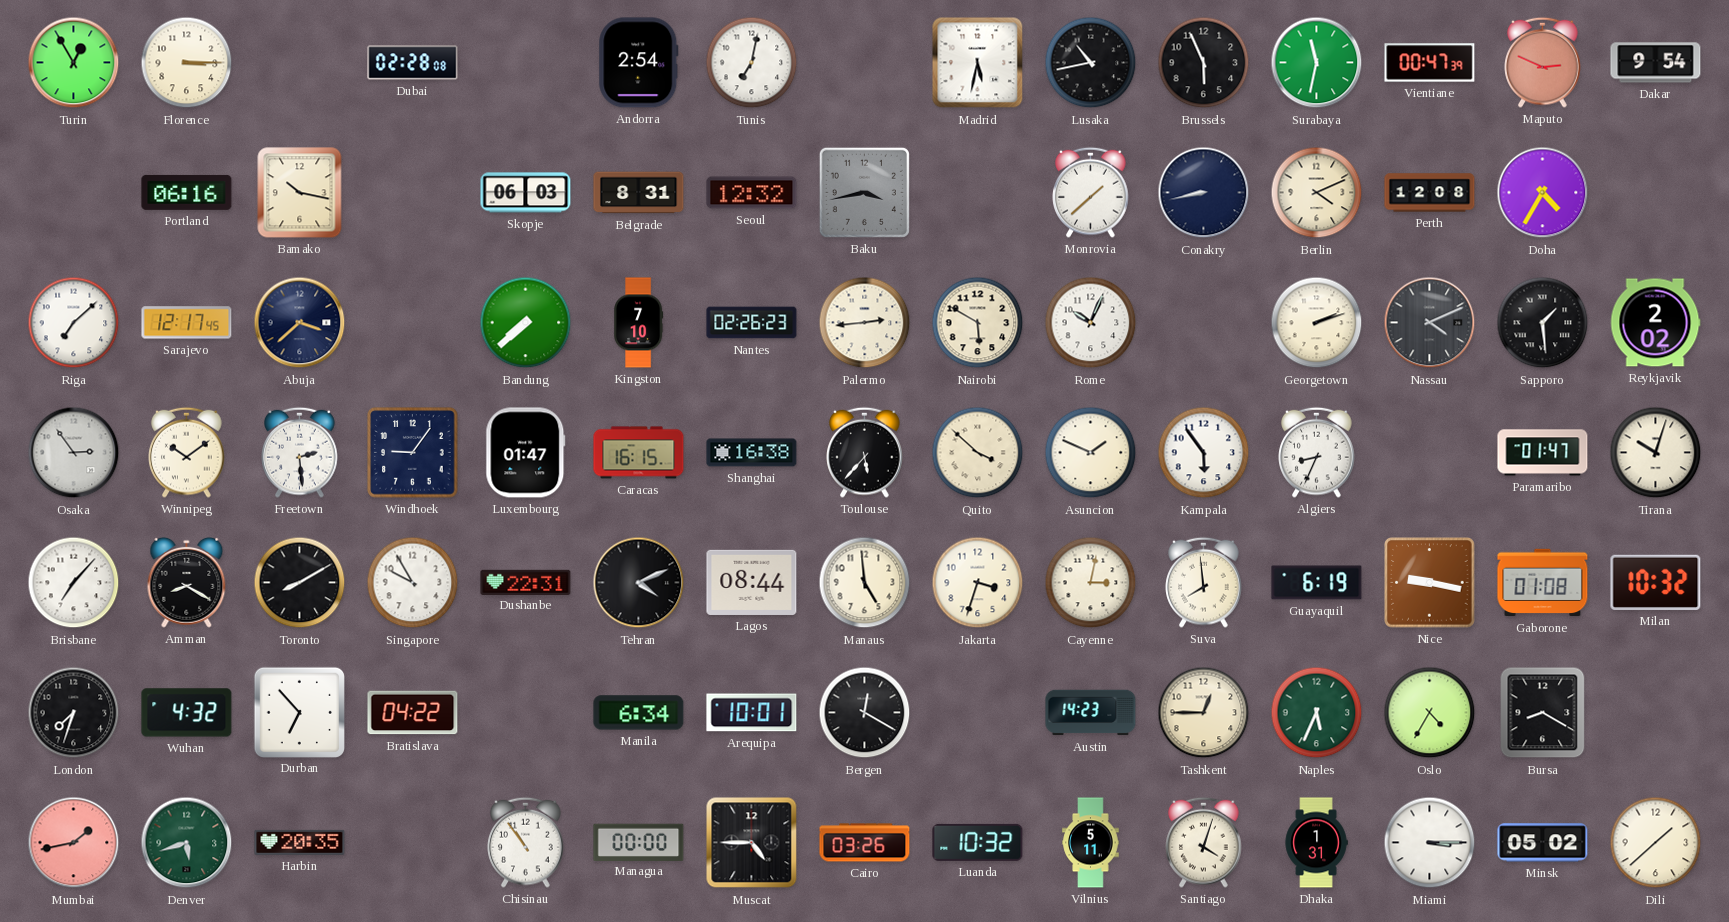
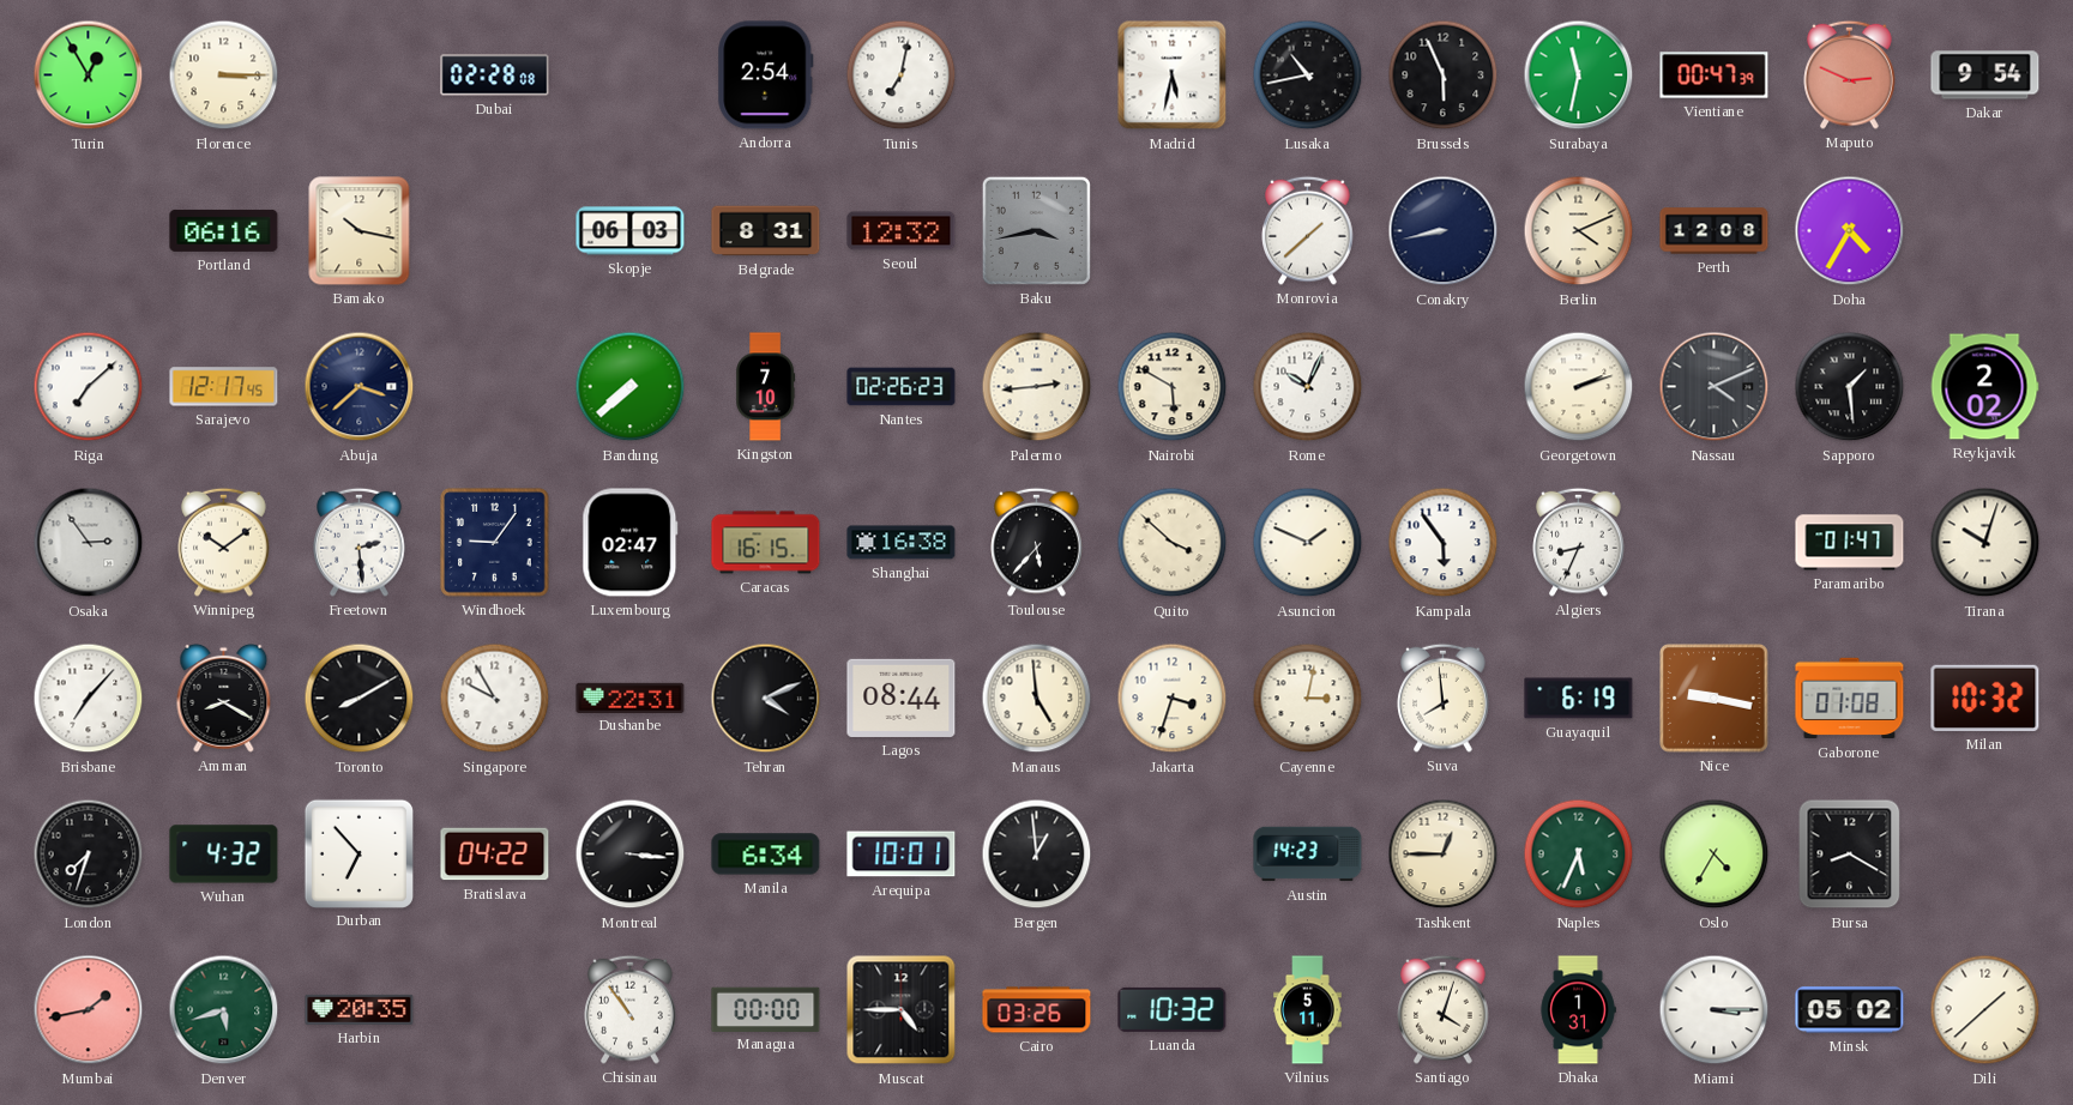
Luxembourg: 01:47 -> 02:47
Montreal: none -> 3:16
Bergen: 12:20 -> 12:59
